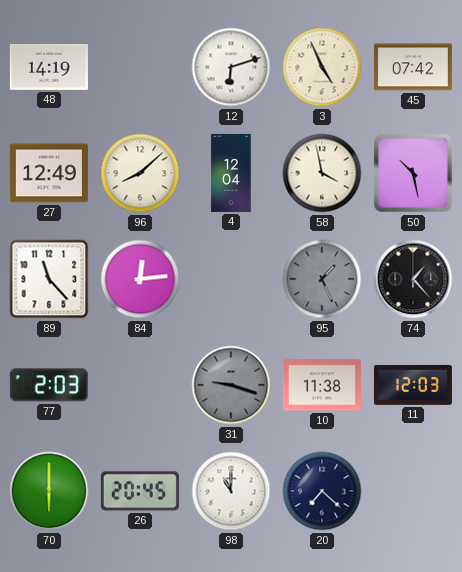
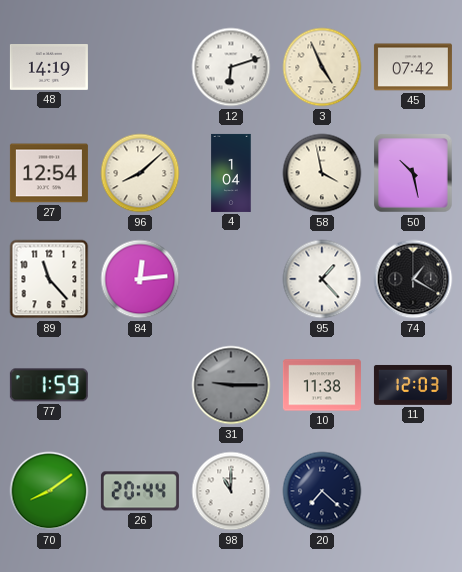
27: 12:49 -> 12:54
4: 12:04 -> 1:04
95: 1:26 -> 1:23
95 dial: grey -> white
74: 1:23 -> 1:20
77: 2:03 -> 1:59
31: 9:18 -> 9:15
70: 6:00 -> 8:09
26: 20:45 -> 20:44
